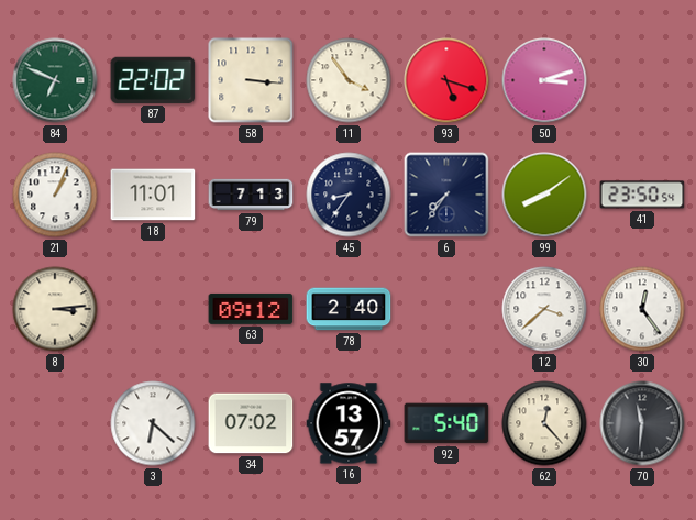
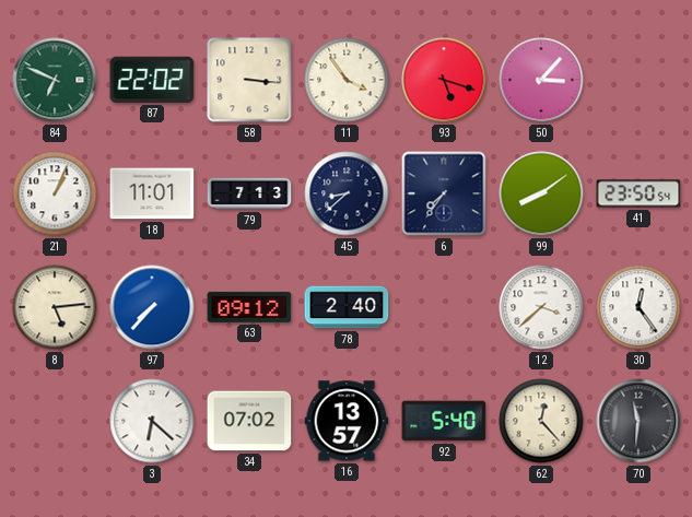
50: 3:12 -> 3:07
45: 8:36 -> 8:38
8: 3:14 -> 5:14
97: none -> 7:37
